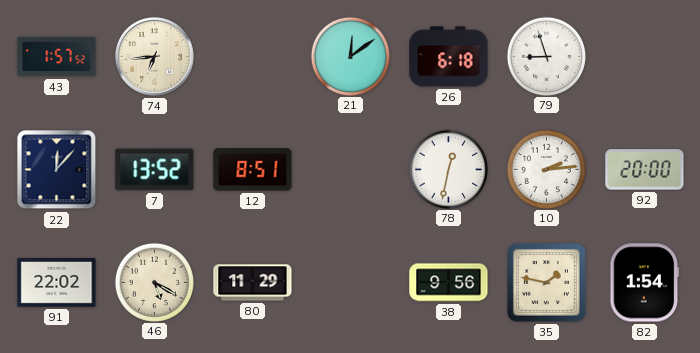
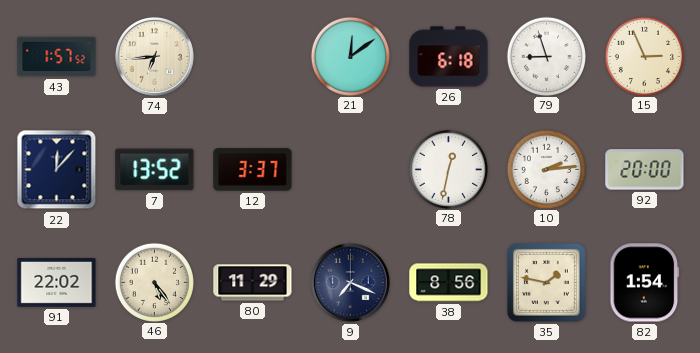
15: none -> 2:56
12: 8:51 -> 3:37
46: 5:20 -> 5:24
9: none -> 7:19
38: 9:56 -> 8:56
